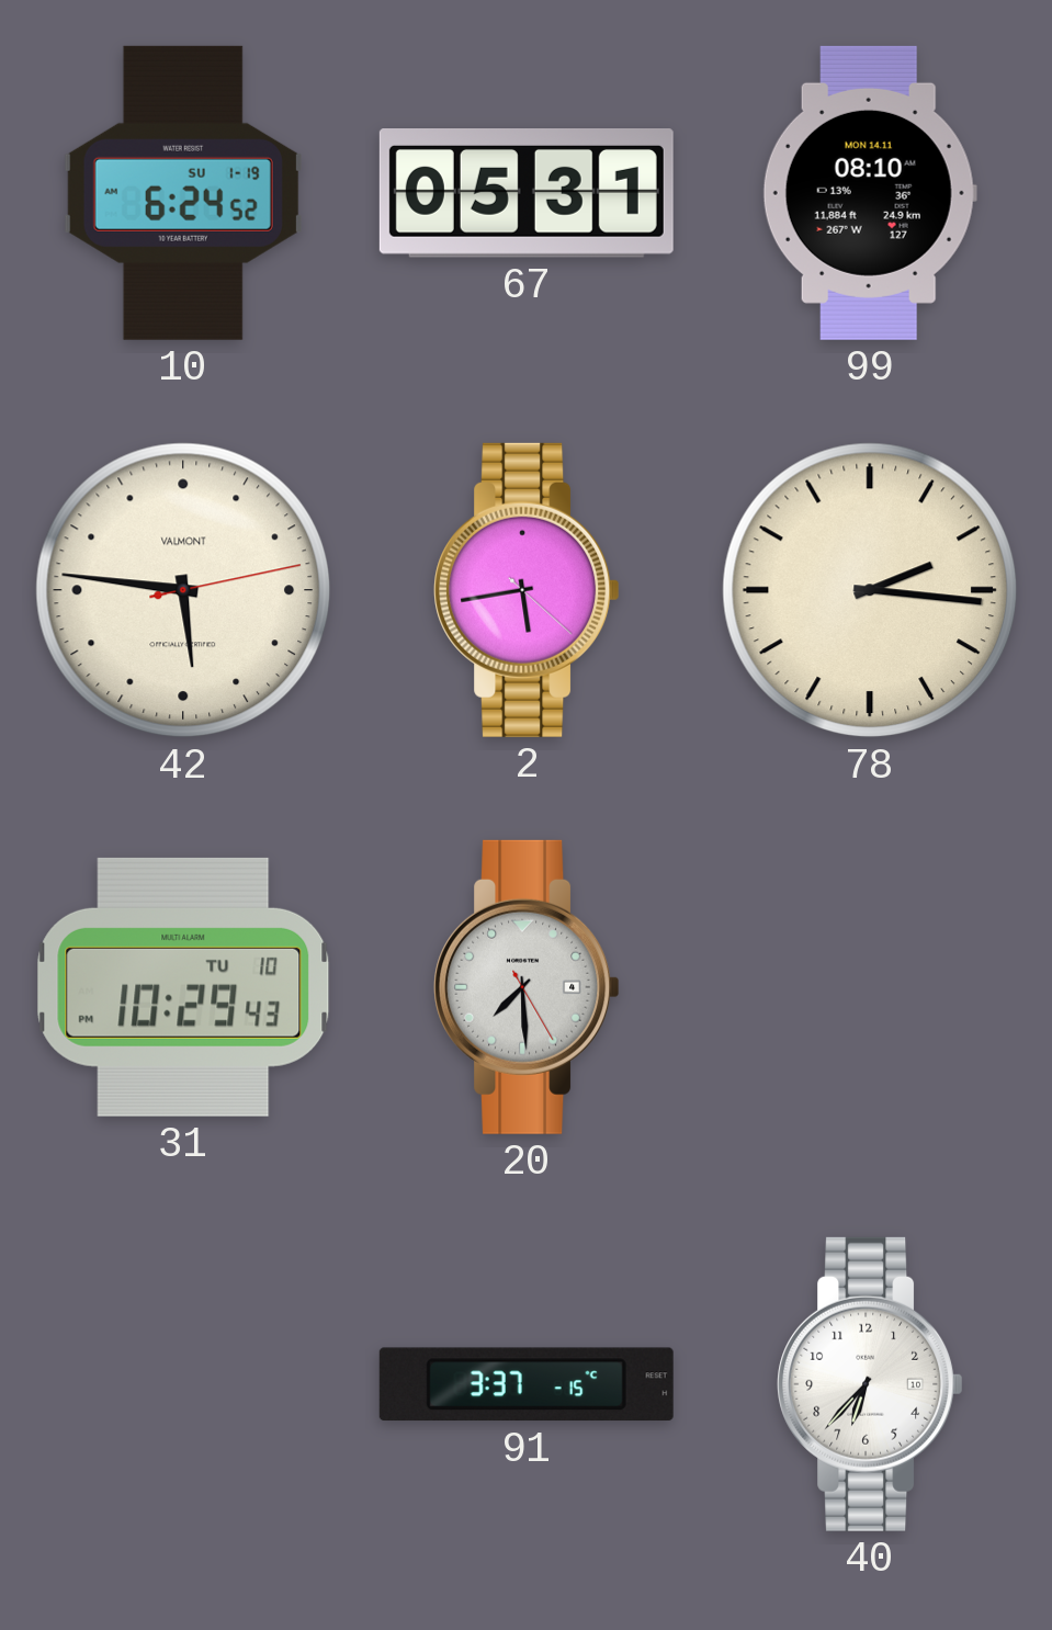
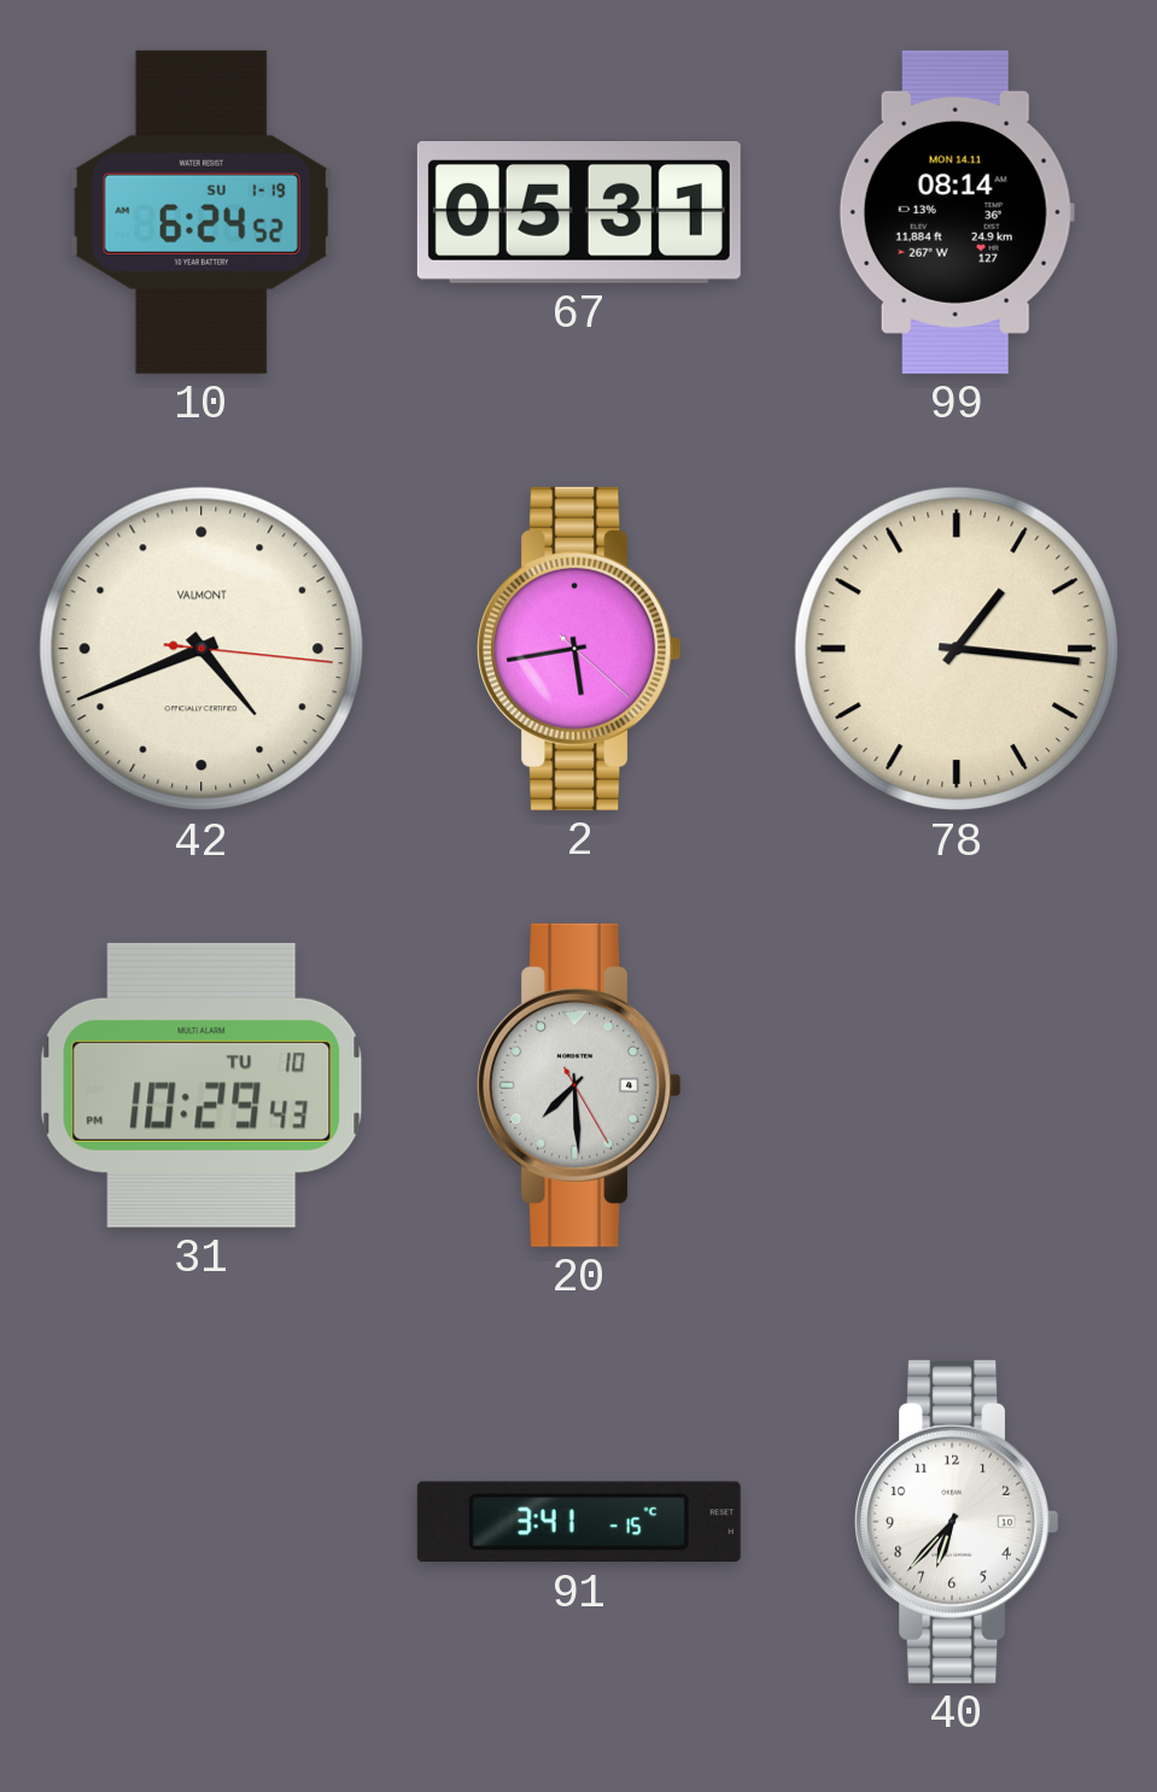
99: 08:10 -> 08:14
42: 5:46 -> 4:41
78: 2:16 -> 1:16
91: 3:37 -> 3:41
